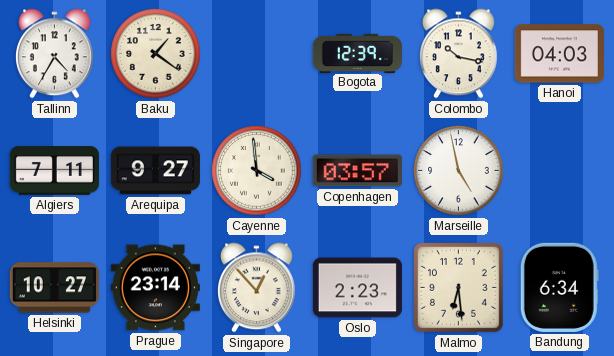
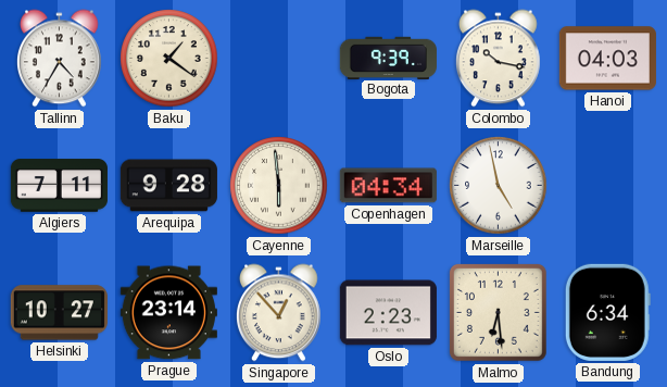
Bogota: 12:39 -> 9:39
Arequipa: 9:27 -> 9:28
Cayenne: 3:59 -> 5:59
Copenhagen: 03:57 -> 04:34
